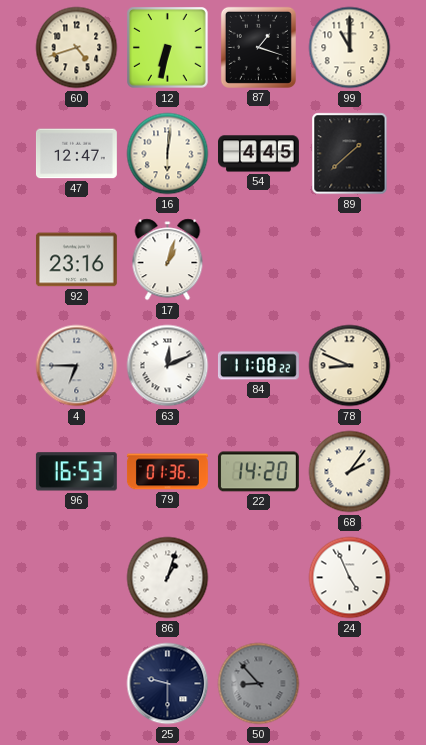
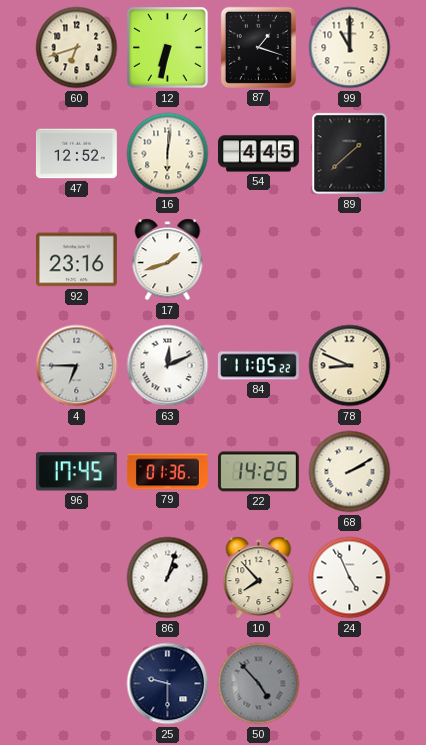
60: 4:42 -> 6:42
47: 12:47 -> 12:52
17: 1:03 -> 1:42
84: 11:08 -> 11:05
96: 16:53 -> 17:45
22: 14:20 -> 14:25
68: 2:06 -> 2:10
10: none -> 7:53
50: 8:53 -> 4:53
